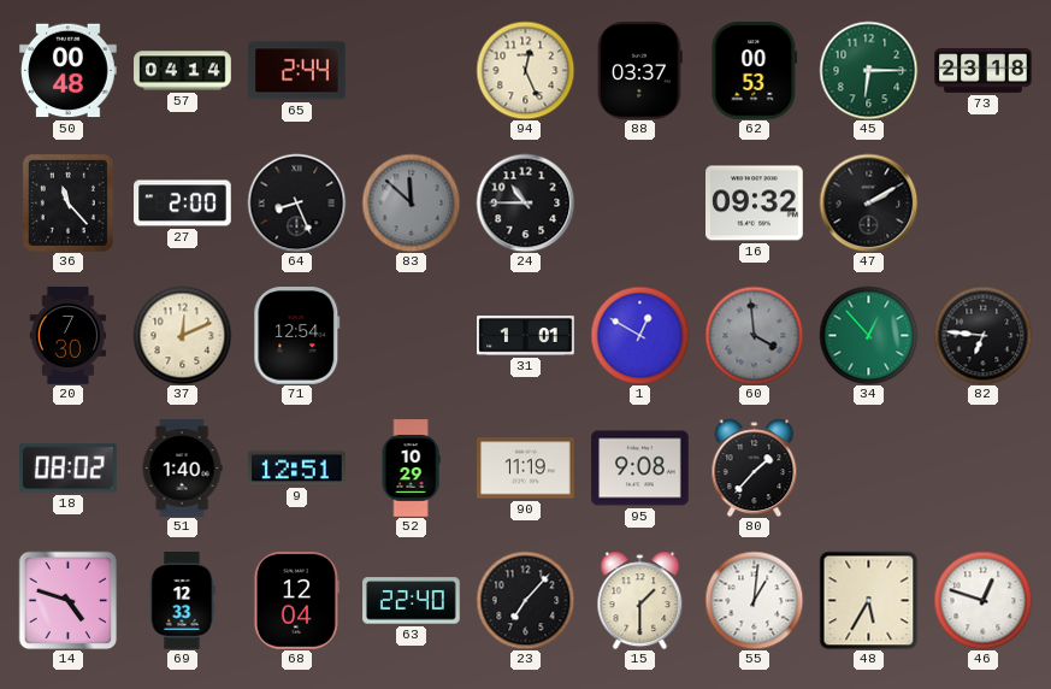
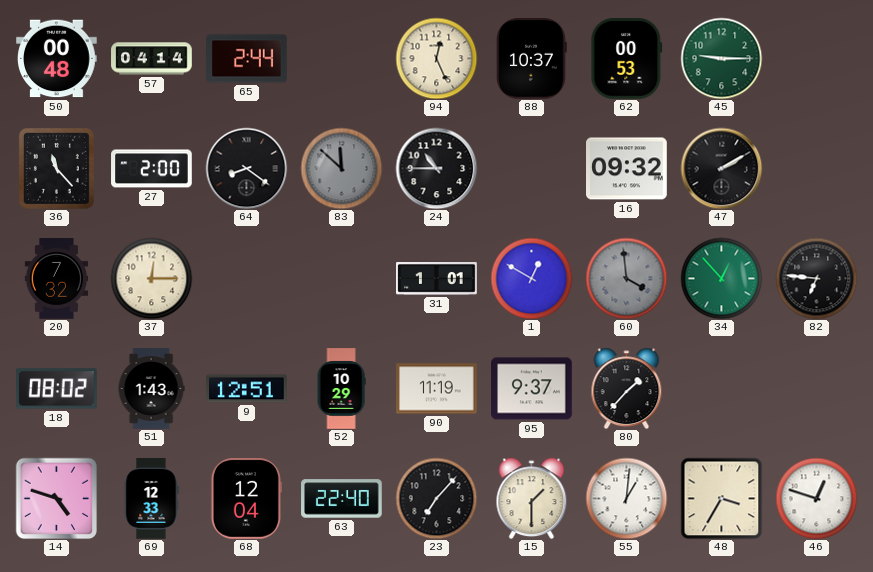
88: 03:37 -> 10:37
45: 6:15 -> 9:15
73: 23:18 -> none
64: 8:26 -> 8:21
20: 7:30 -> 7:32
37: 12:11 -> 12:15
71: 12:54 -> none
51: 1:40 -> 1:43
95: 9:08 -> 9:37
48: 5:35 -> 3:35
